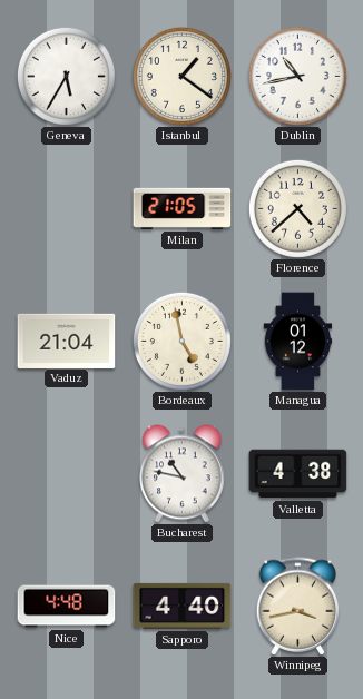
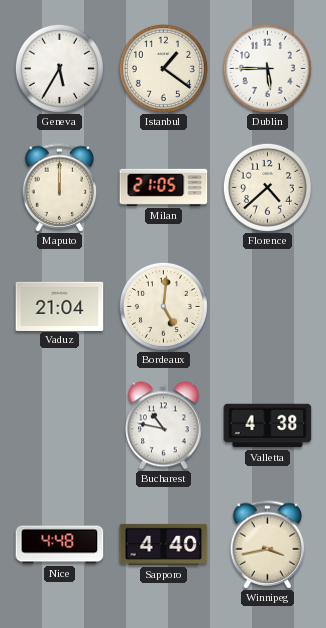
Dublin: 10:43 -> 5:45
Maputo: none -> 12:00
Bordeaux: 4:58 -> 5:01
Managua: 01:12 -> none
